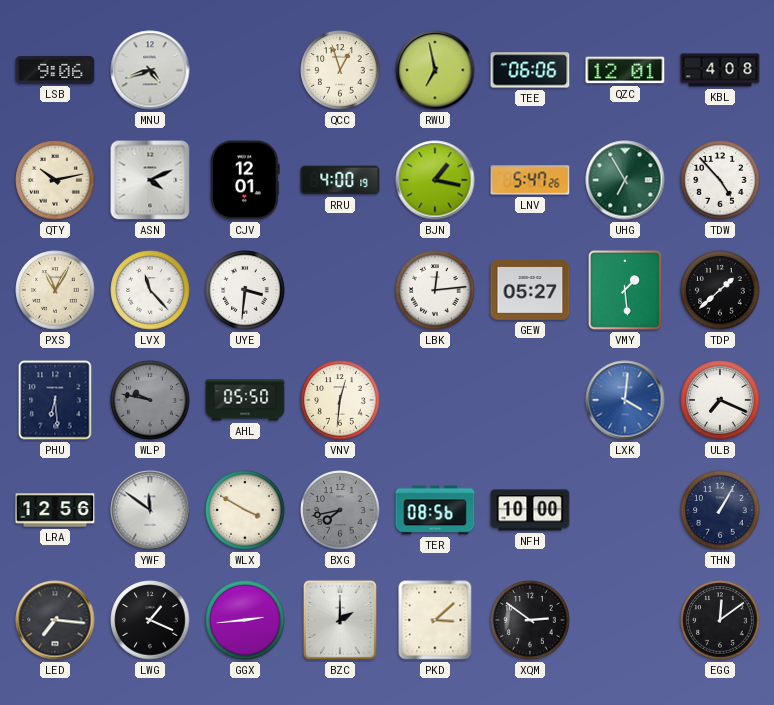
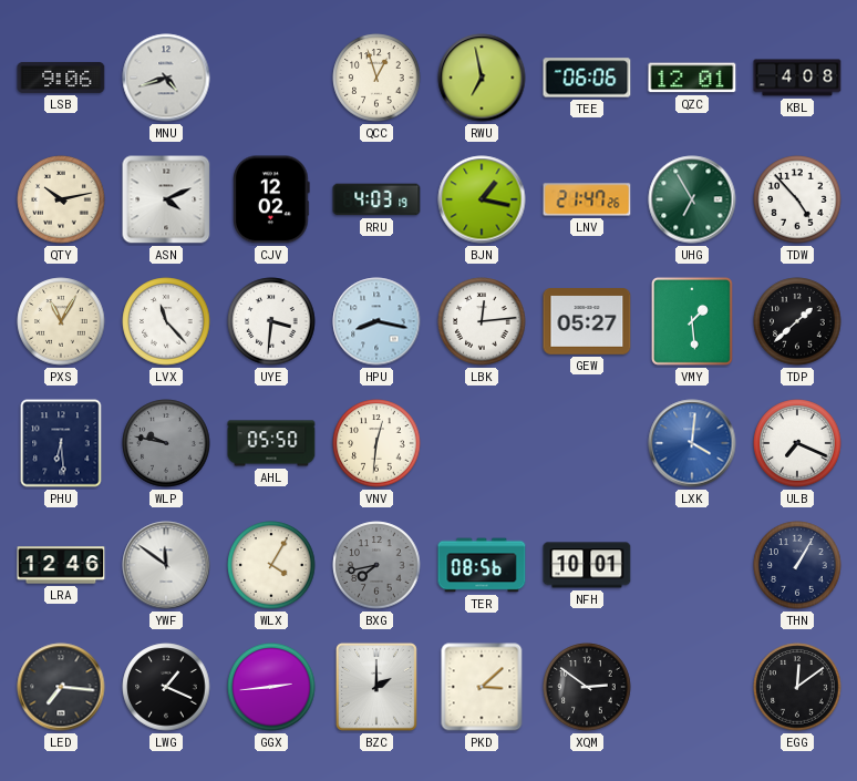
CJV: 12:01 -> 12:02
RRU: 4:00 -> 4:03
LNV: 5:47 -> 21:47
HPU: none -> 8:17
LRA: 12:56 -> 12:46
WLX: 3:50 -> 4:05
NFH: 10:00 -> 10:01
